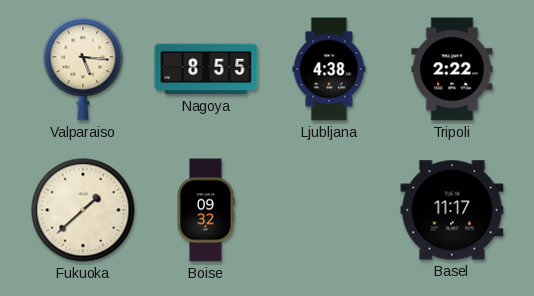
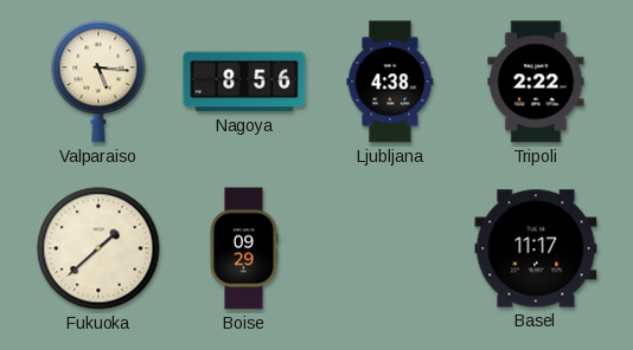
Nagoya: 8:55 -> 8:56
Boise: 09:32 -> 09:29
